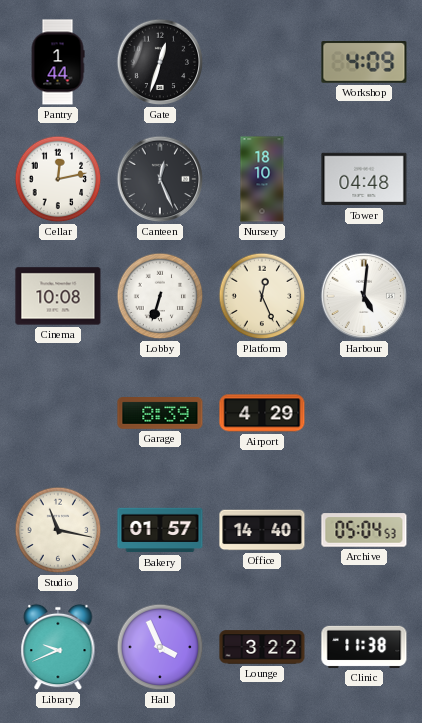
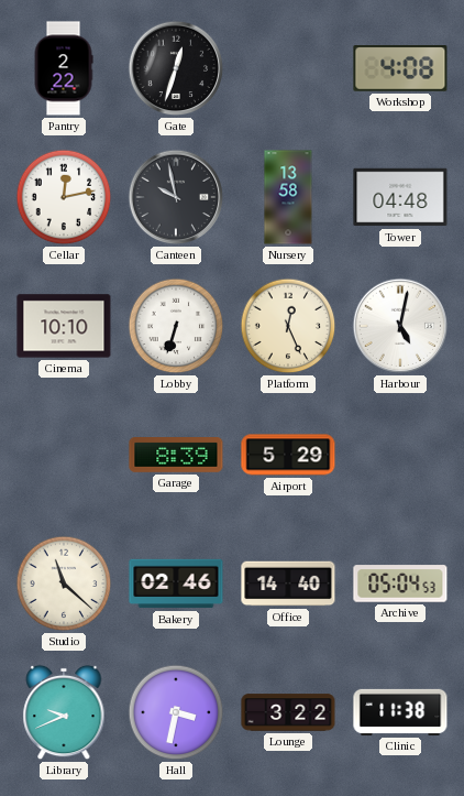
Pantry: 1:44 -> 2:22
Workshop: 4:09 -> 4:08
Canteen: 12:26 -> 9:58
Nursery: 18:10 -> 13:58
Cinema: 10:08 -> 10:10
Harbour: 5:01 -> 5:02
Airport: 4:29 -> 5:29
Studio: 11:17 -> 11:22
Bakery: 01:57 -> 02:46
Hall: 3:56 -> 3:32
